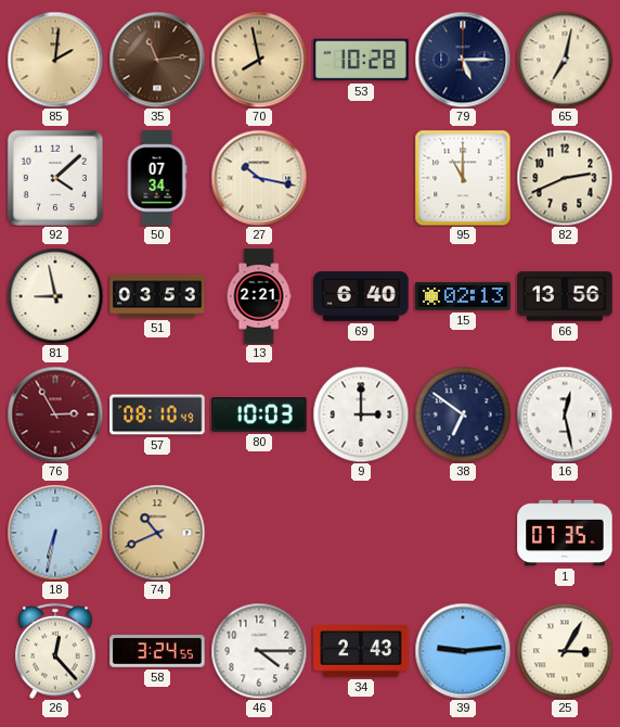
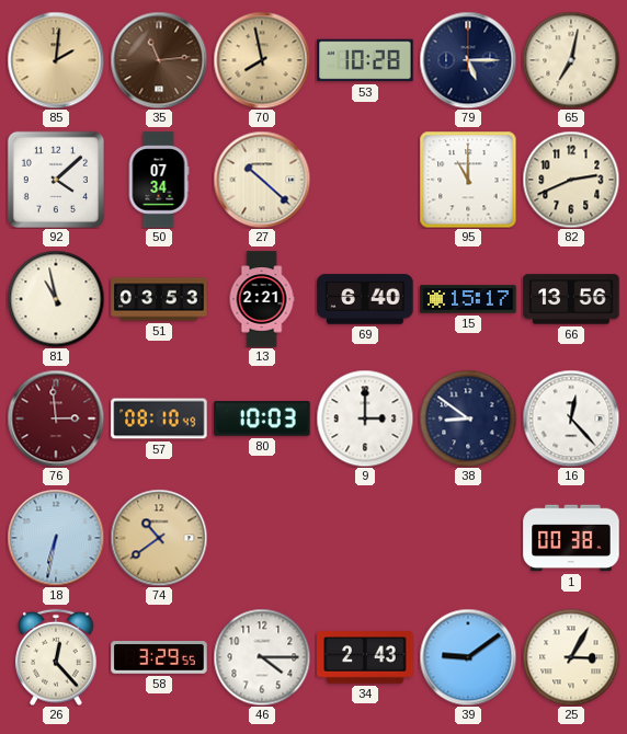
27: 10:17 -> 10:22
81: 8:58 -> 10:58
15: 02:13 -> 15:17
76: 2:55 -> 2:59
38: 6:51 -> 8:51
16: 12:28 -> 12:23
74: 10:41 -> 10:39
1: 07:35 -> 00:38
58: 3:24 -> 3:29
39: 9:14 -> 9:09
